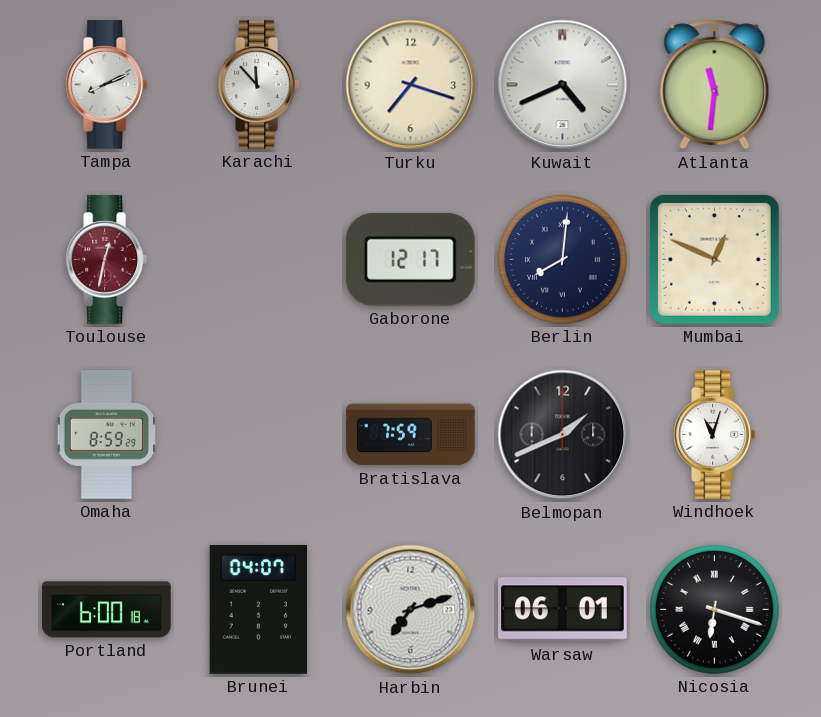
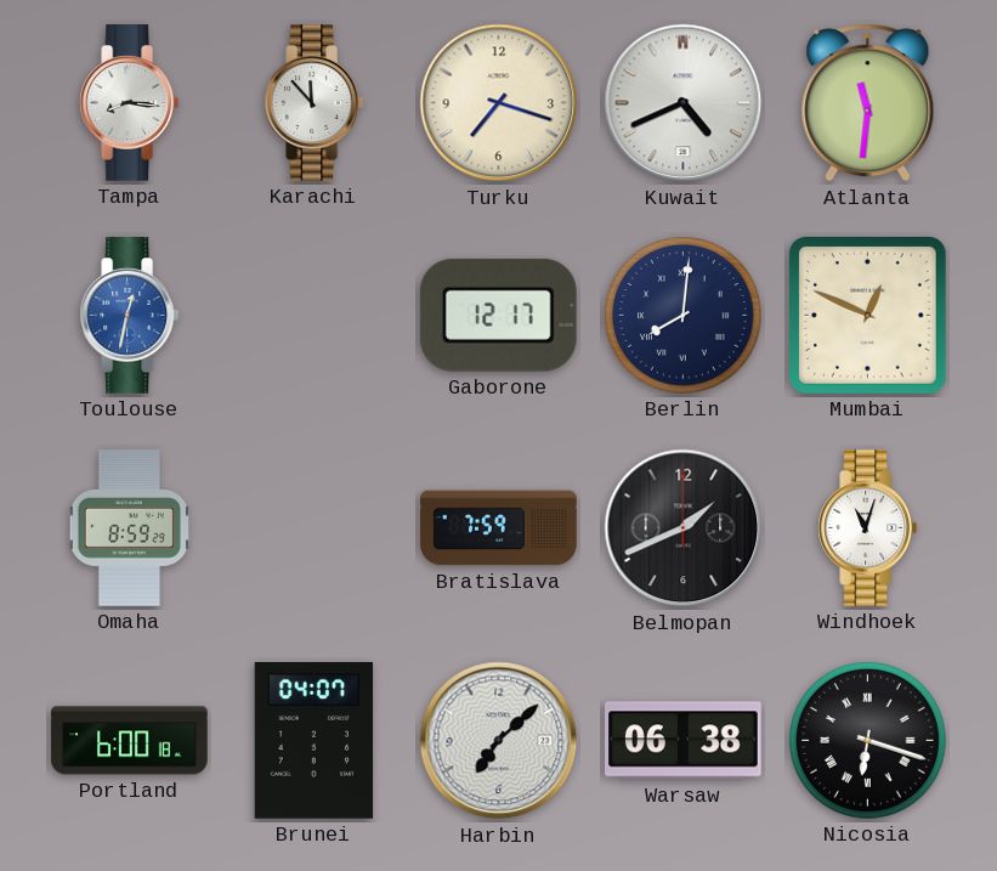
Tampa: 8:11 -> 8:16
Toulouse dial: burgundy -> blue
Harbin: 7:12 -> 7:08
Warsaw: 06:01 -> 06:38
